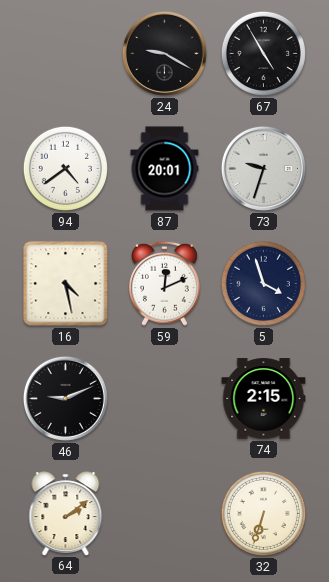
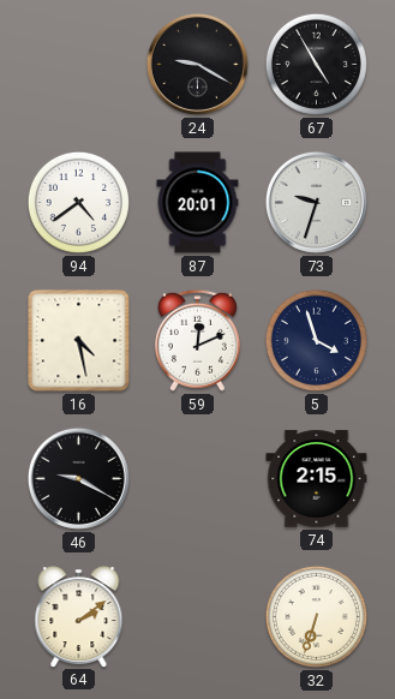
46: 9:11 -> 9:20
